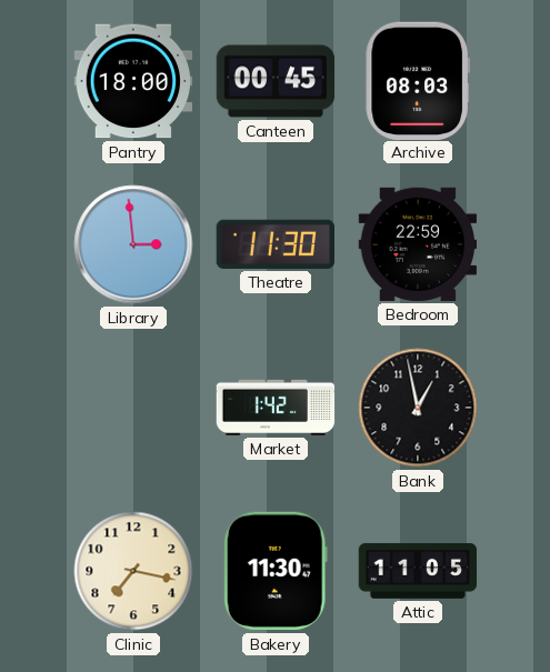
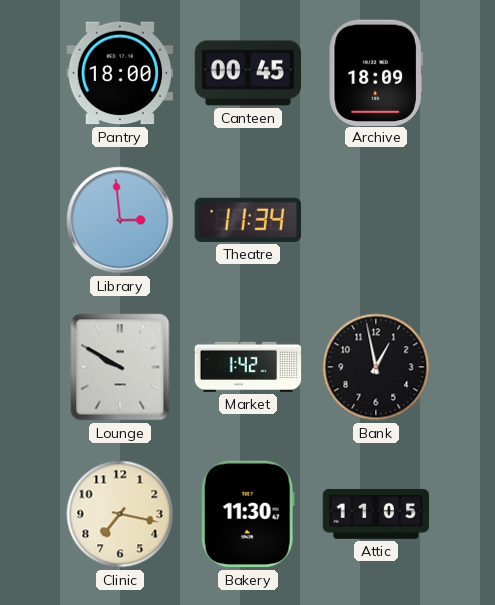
Archive: 08:03 -> 18:09
Theatre: 11:30 -> 11:34
Bedroom: 22:59 -> none
Lounge: none -> 9:50
